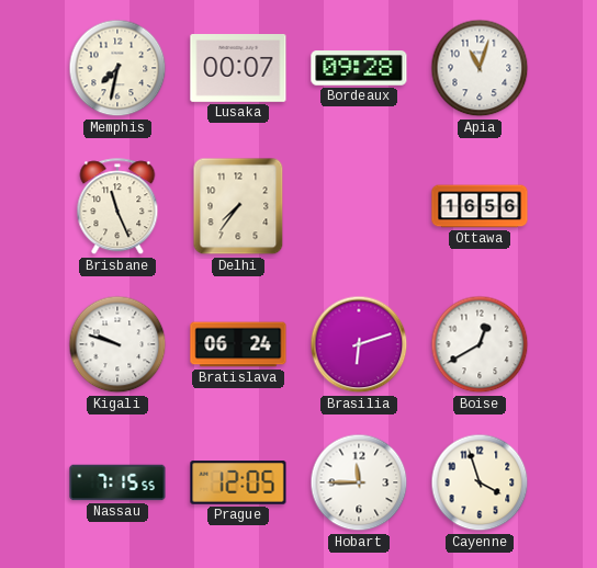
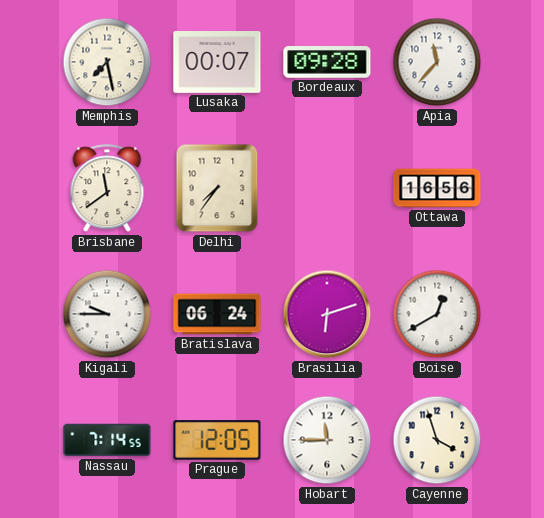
Memphis: 7:32 -> 7:28
Apia: 11:03 -> 11:37
Brisbane: 11:26 -> 11:39
Kigali: 9:48 -> 9:45
Nassau: 7:15 -> 7:14
